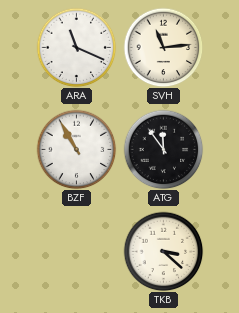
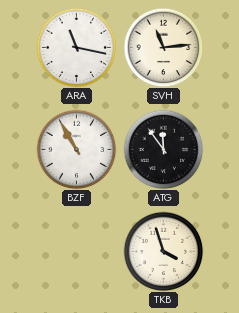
ARA: 11:19 -> 11:17
TKB: 3:22 -> 3:57
